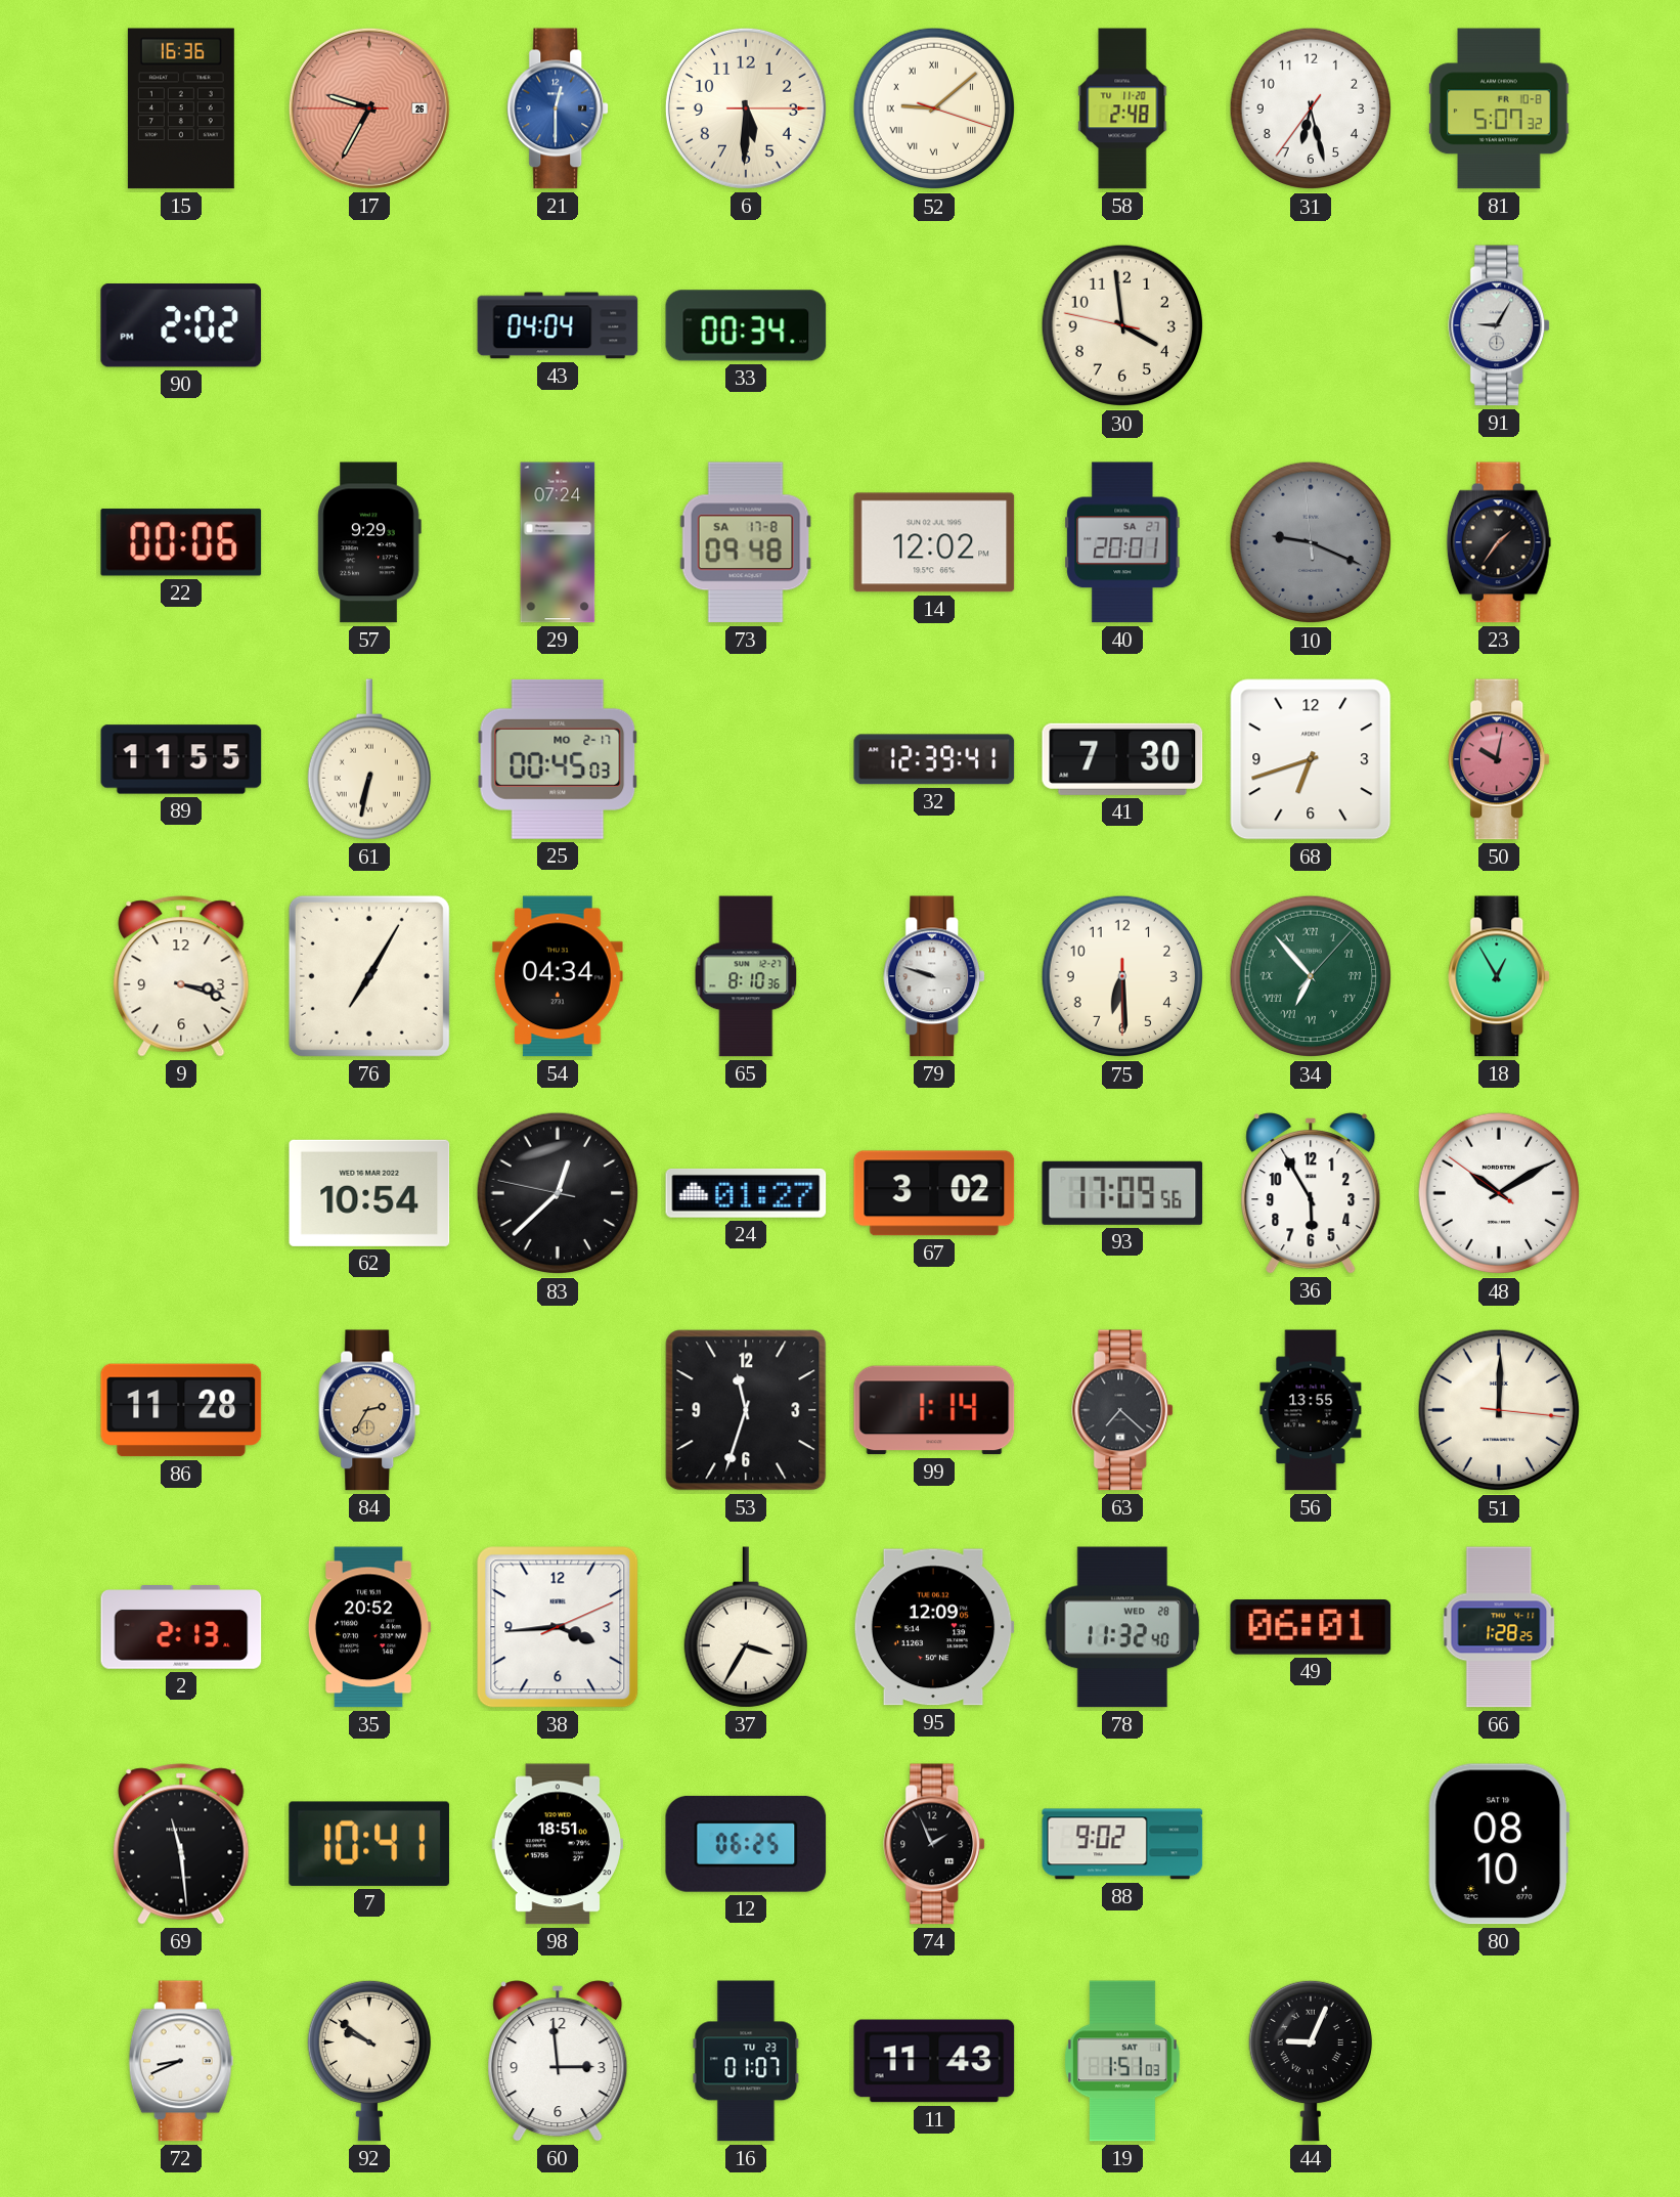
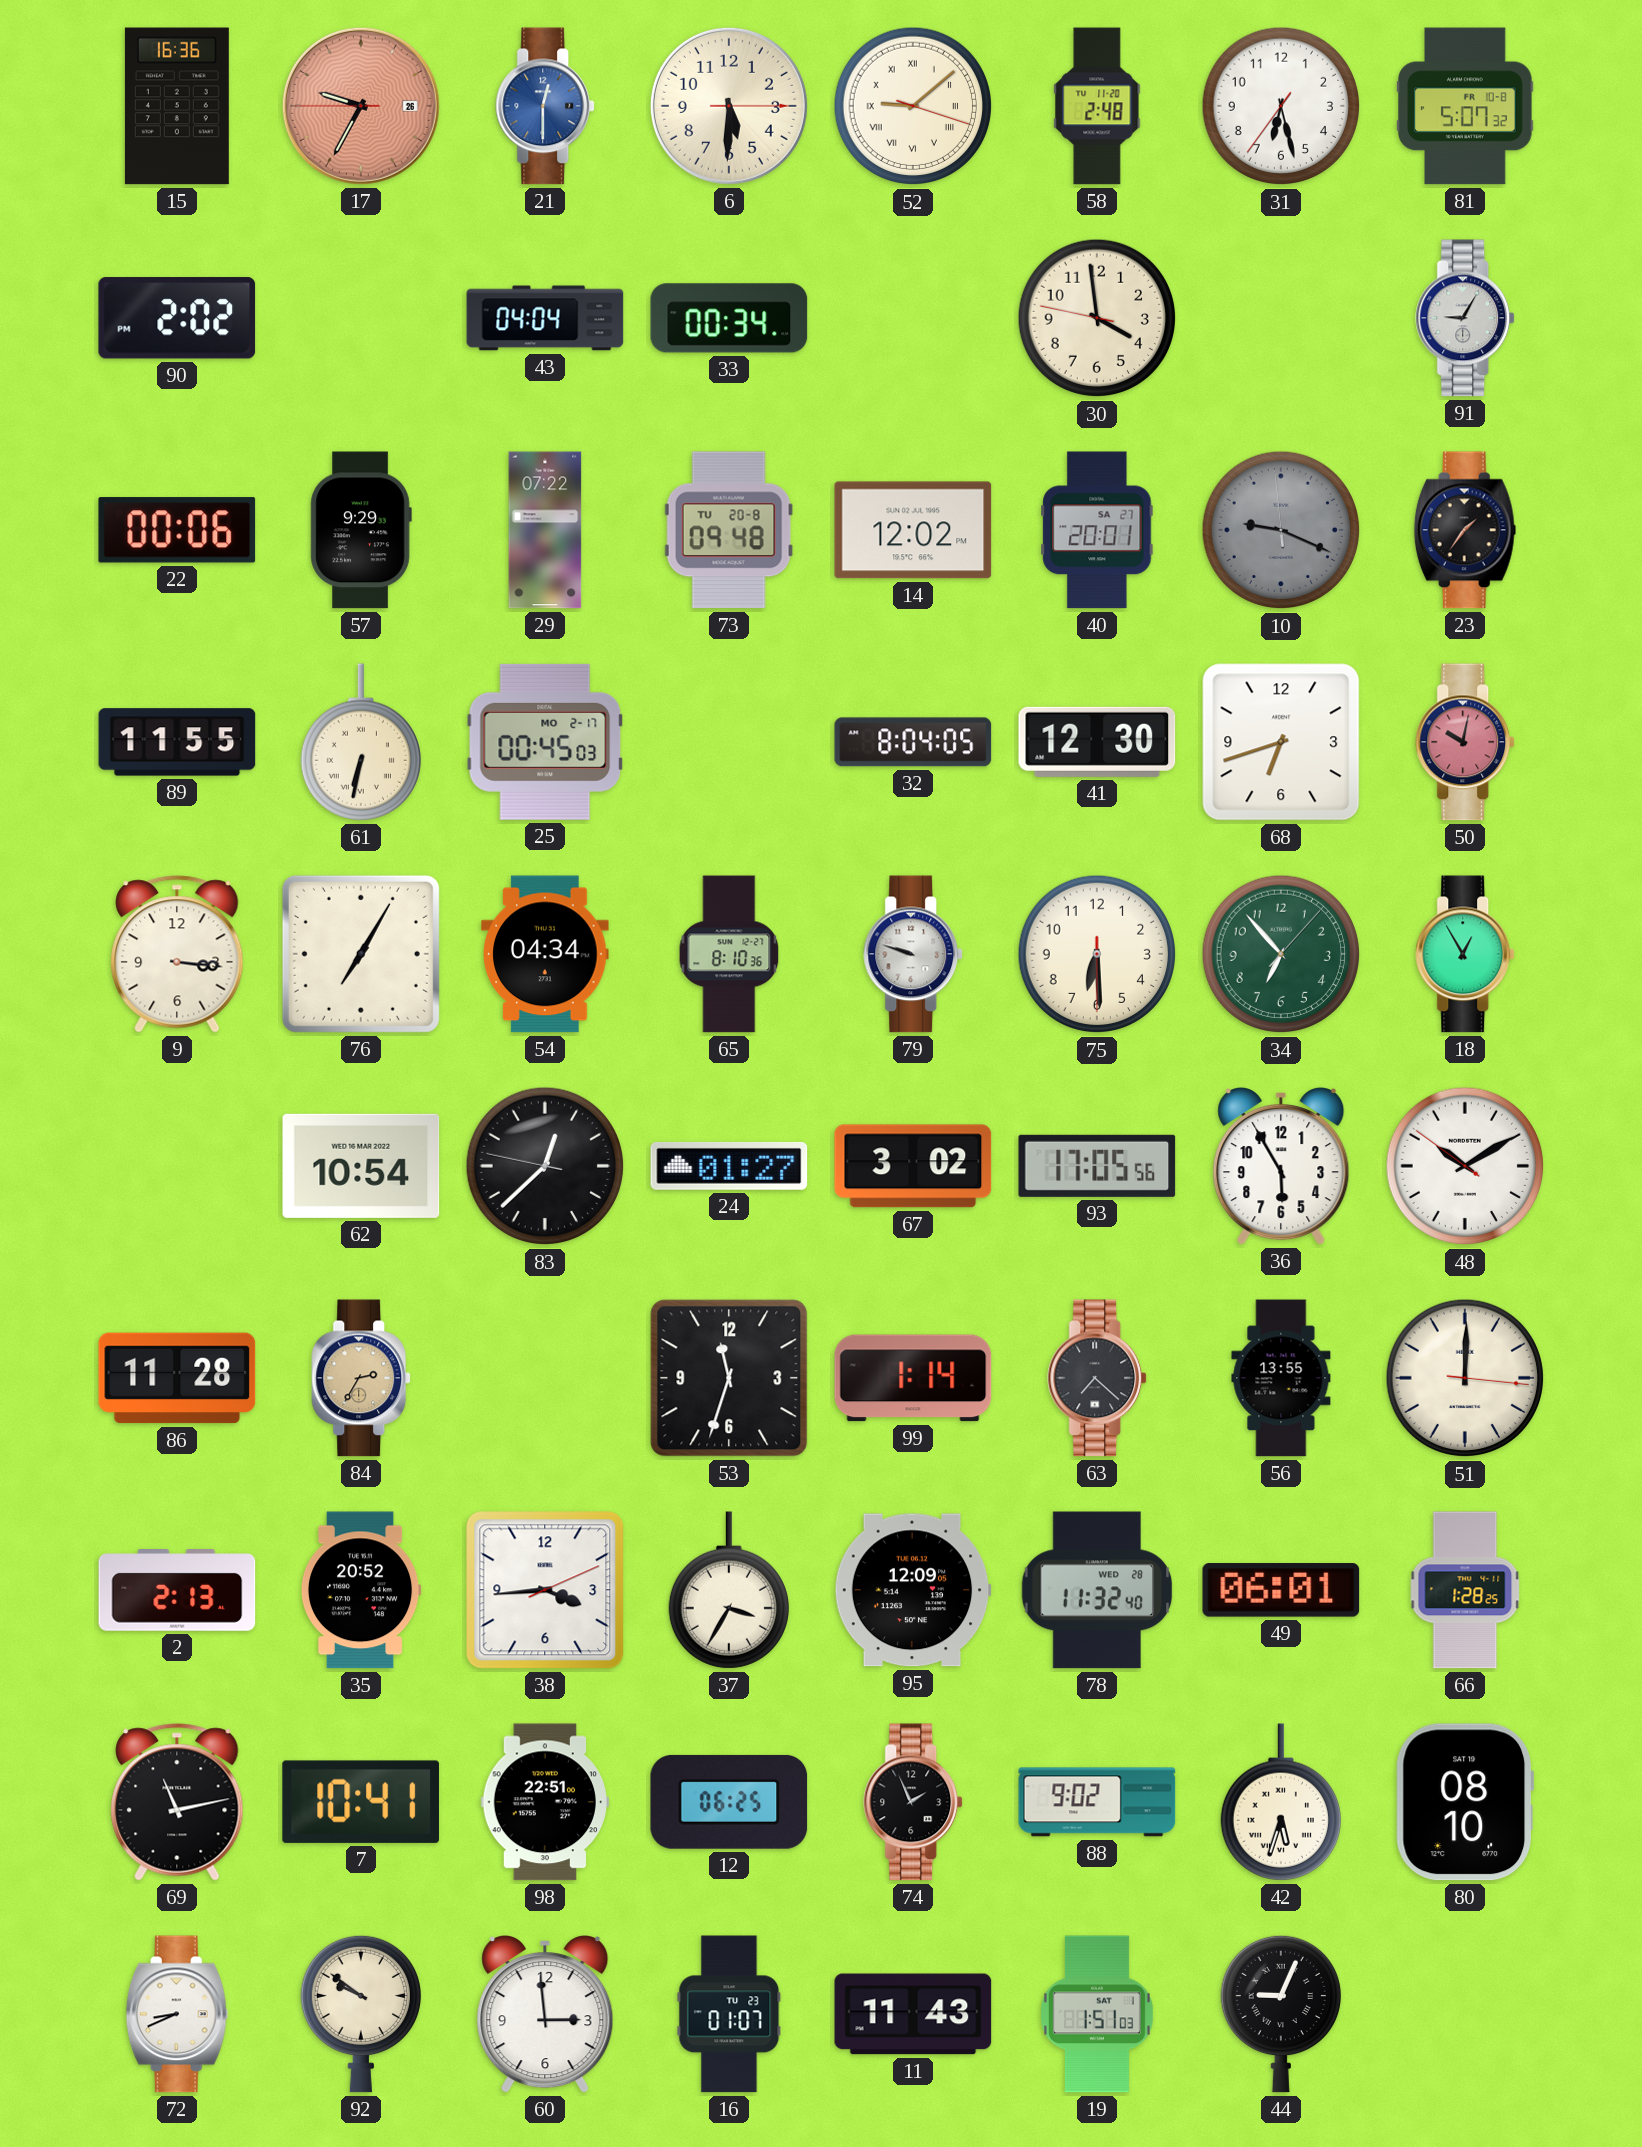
29: 07:24 -> 07:22
73 date: SA 17-8 -> TU 20-8
32: 12:39 -> 8:04
41: 7:30 -> 12:30
9: 3:18 -> 3:16
34 numerals: Roman -> Arabic
93: 17:09 -> 17:05
69: 11:29 -> 11:13
98: 18:51 -> 22:51
42: none -> 5:33
